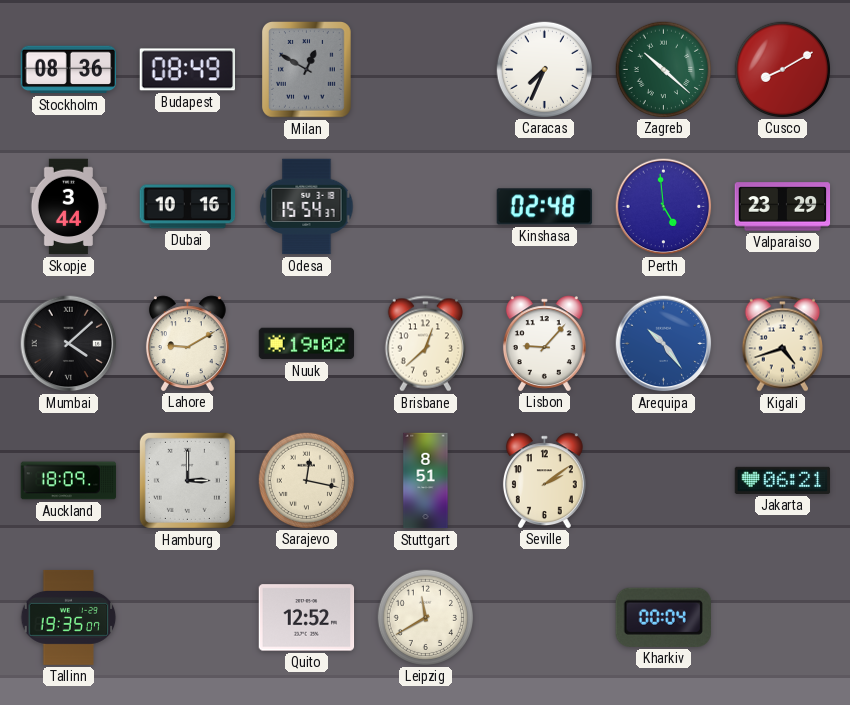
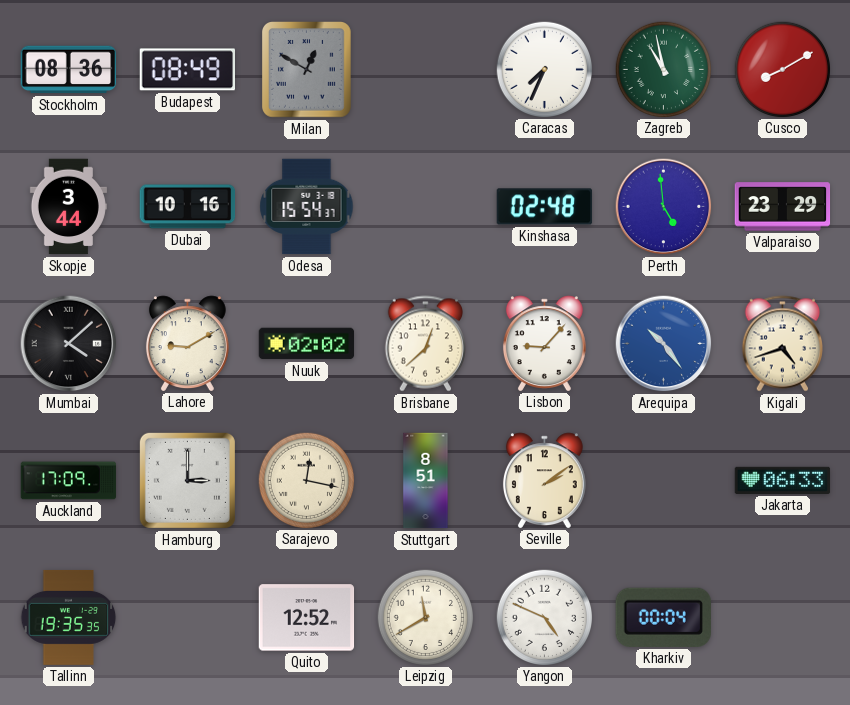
Zagreb: 10:22 -> 10:58
Nuuk: 19:02 -> 02:02
Auckland: 18:09 -> 17:09
Jakarta: 06:21 -> 06:33
Tallinn: 19:35:07 -> 19:35:35
Yangon: none -> 4:49
